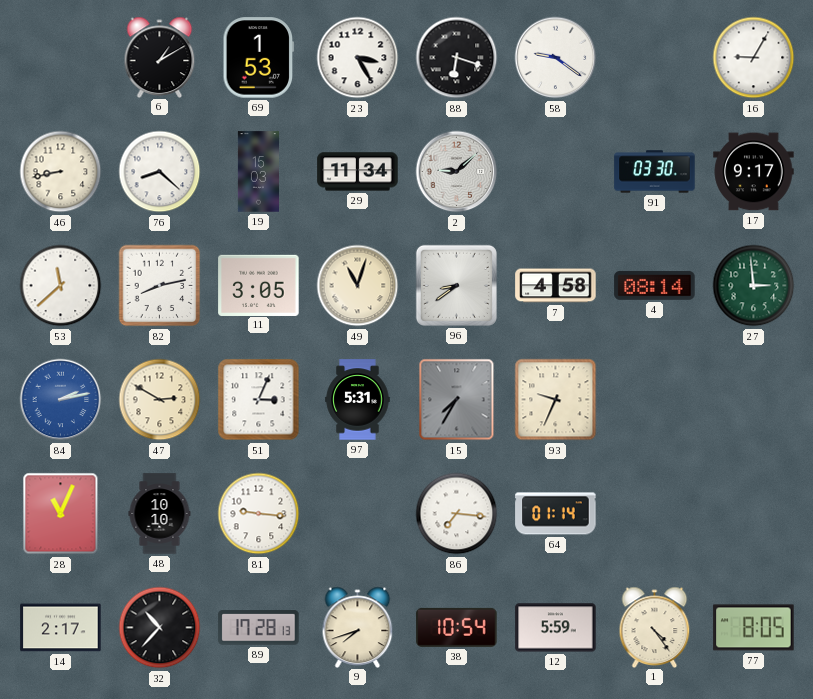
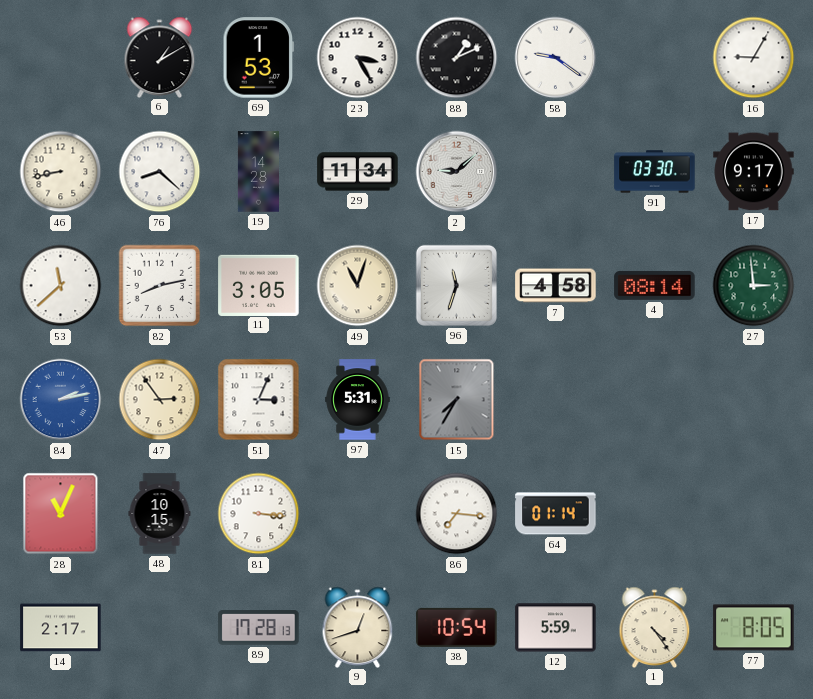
88: 6:18 -> 1:11
19: 15:03 -> 14:28
96: 8:39 -> 11:33
47: 2:50 -> 2:54
93: 9:34 -> none
48: 10:10 -> 10:15
81: 9:16 -> 3:16
32: 10:37 -> none
9: 7:42 -> 12:42
